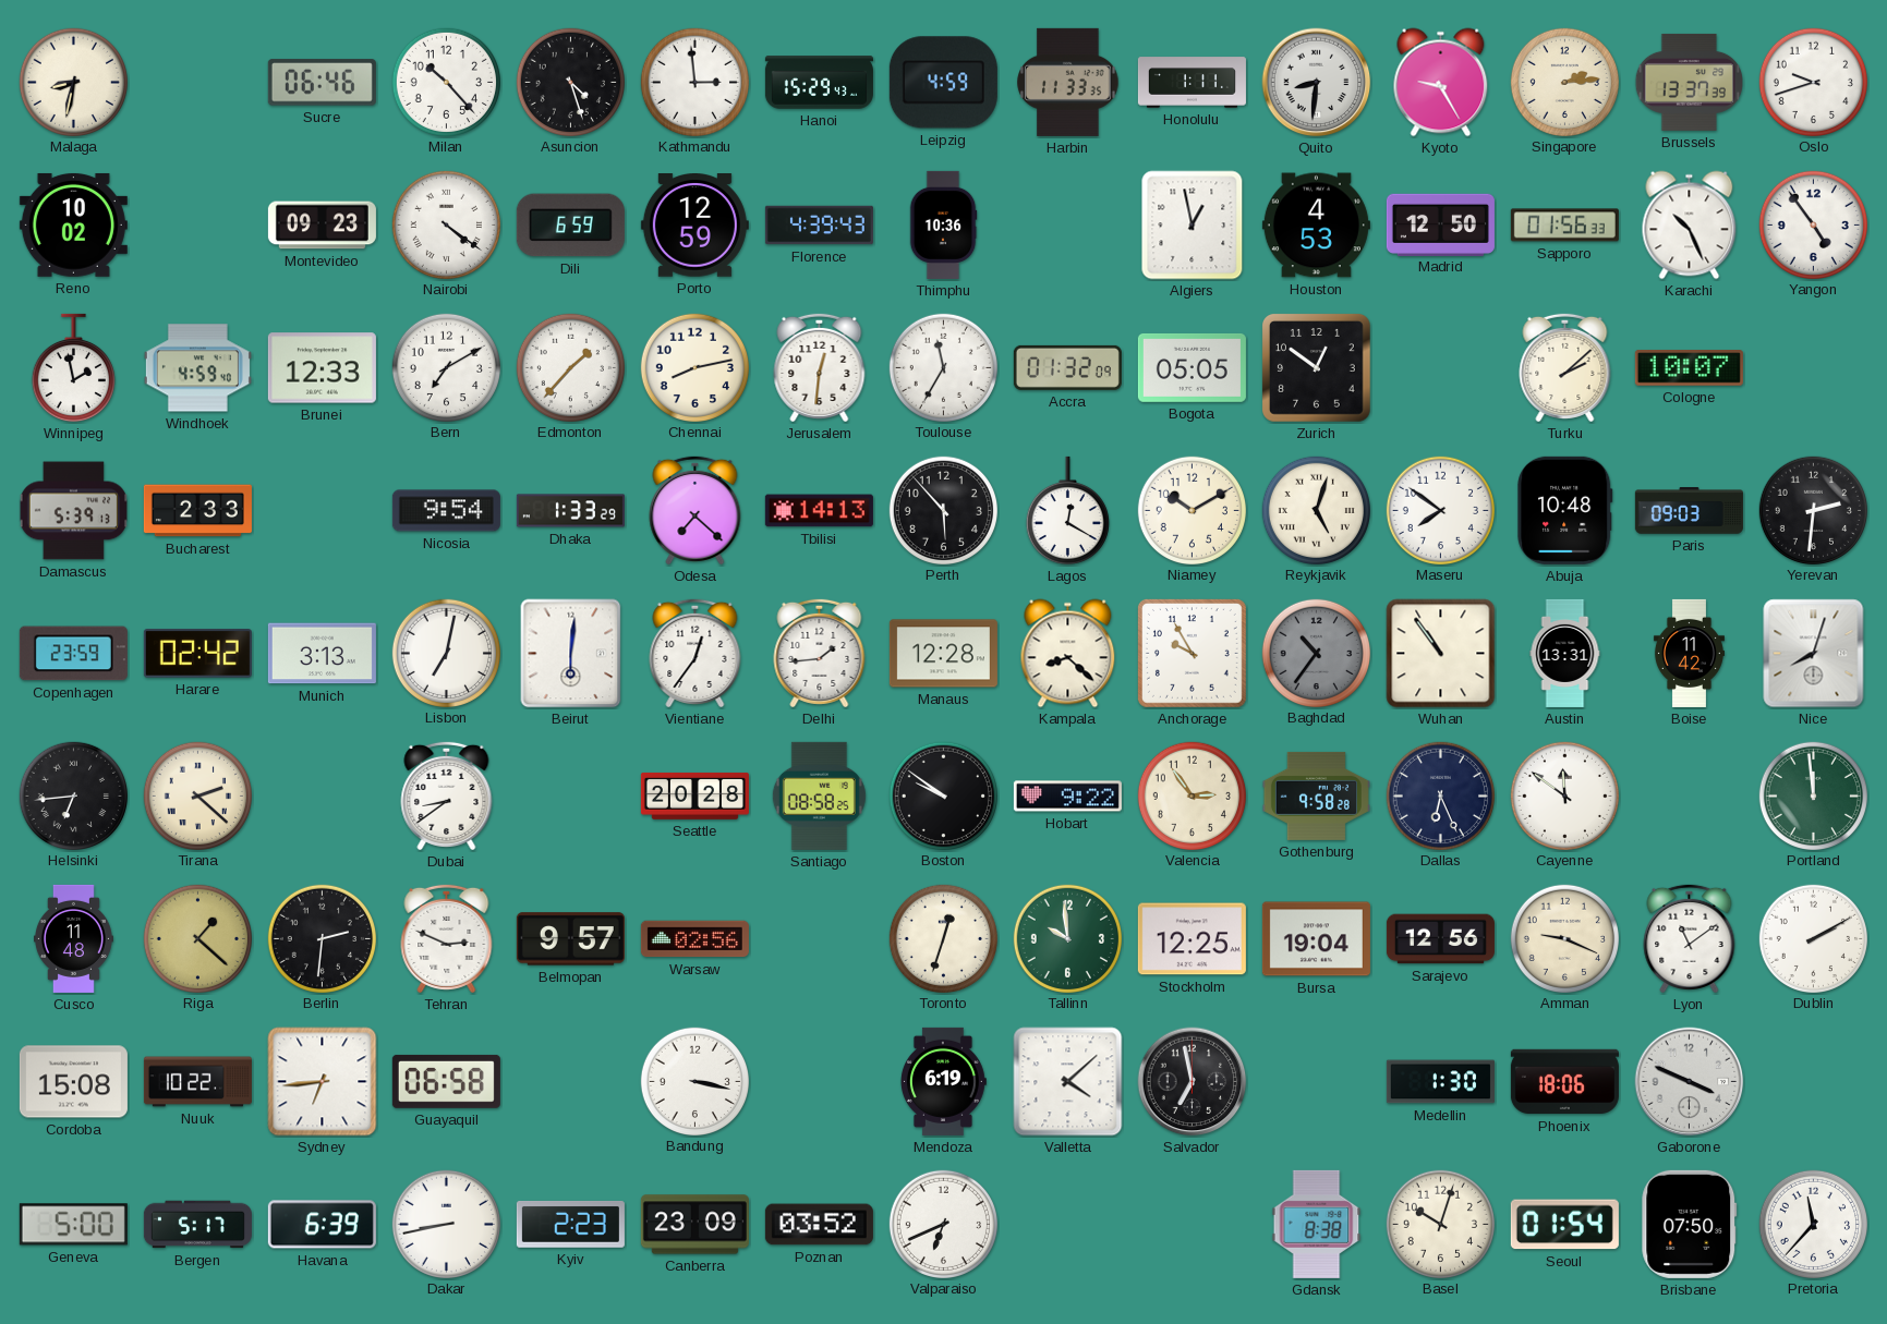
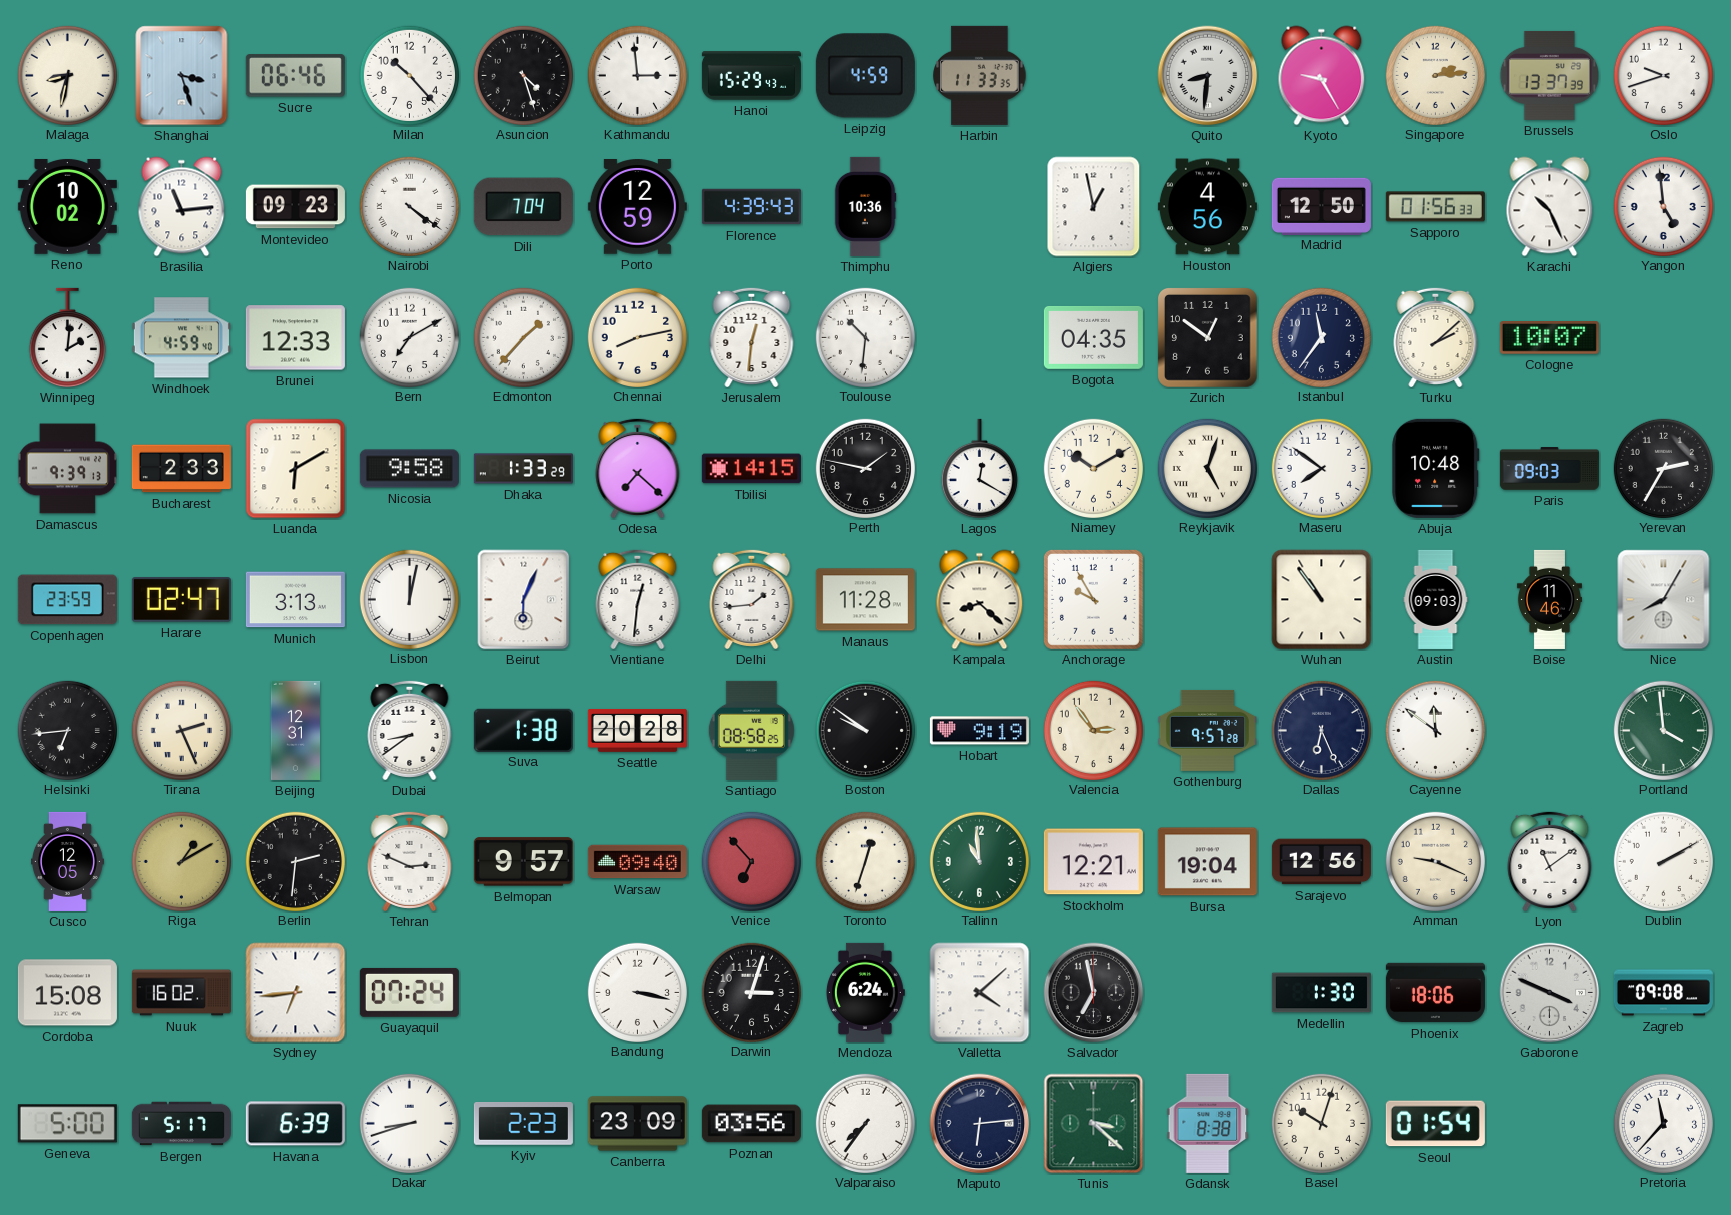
Shanghai: none -> 3:27
Honolulu: 1:11 -> none
Brasilia: none -> 11:14
Dili: 6:59 -> 7:04
Houston: 4:53 -> 4:56
Yangon: 4:54 -> 4:59
Winnipeg: 1:58 -> 2:01
Toulouse: 11:35 -> 10:31
Accra: 01:32 -> none
Bogota: 05:05 -> 04:35
Istanbul: none -> 11:36
Damascus: 5:39 -> 9:39
Luanda: none -> 6:10
Nicosia: 9:54 -> 9:58
Tbilisi: 14:13 -> 14:15
Perth: 5:53 -> 1:47
Yerevan: 2:31 -> 2:35
Harare: 02:42 -> 02:47
Lisbon: 7:02 -> 12:02
Beirut: 6:01 -> 6:04
Vientiane: 12:36 -> 12:31
Manaus: 12:28 -> 11:28
Baghdad: 10:36 -> none
Austin: 13:31 -> 09:03
Boise: 11:42 -> 11:46
Nice: 8:03 -> 8:05
Tirana: 2:22 -> 2:26
Beijing: none -> 12:31
Suva: none -> 1:38
Hobart: 9:22 -> 9:19
Gothenburg: 9:58 -> 9:57
Portland: 11:59 -> 3:59
Cusco: 11:48 -> 12:05
Riga: 1:22 -> 1:10
Warsaw: 02:56 -> 09:40
Venice: none -> 6:53
Tallinn: 9:59 -> 10:59
Stockholm: 12:25 -> 12:21
Nuuk: 10:22 -> 16:02
Guayaquil: 06:58 -> 07:24
Darwin: none -> 3:03
Mendoza: 6:19 -> 6:24
Zagreb: none -> 09:08
Dakar: 8:43 -> 8:42
Poznan: 03:52 -> 03:56
Valparaiso: 6:41 -> 7:36
Maputo: none -> 6:14
Tunis: none -> 3:22
Brisbane: 07:50 -> none
